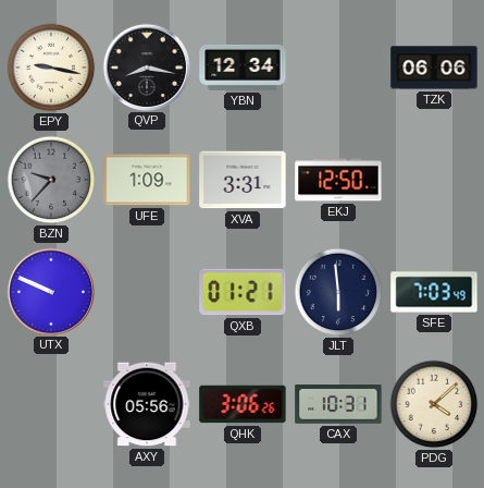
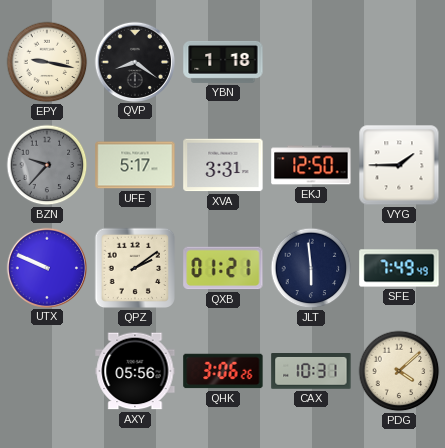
QVP: 8:17 -> 8:21
YBN: 12:34 -> 1:18
TZK: 06:06 -> none
UFE: 1:09 -> 5:17
VYG: none -> 1:45
QPZ: none -> 2:09
SFE: 7:03 -> 7:49
